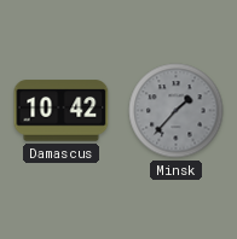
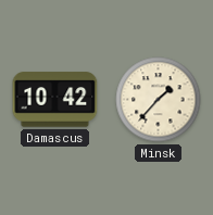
Minsk dial: grey -> cream
